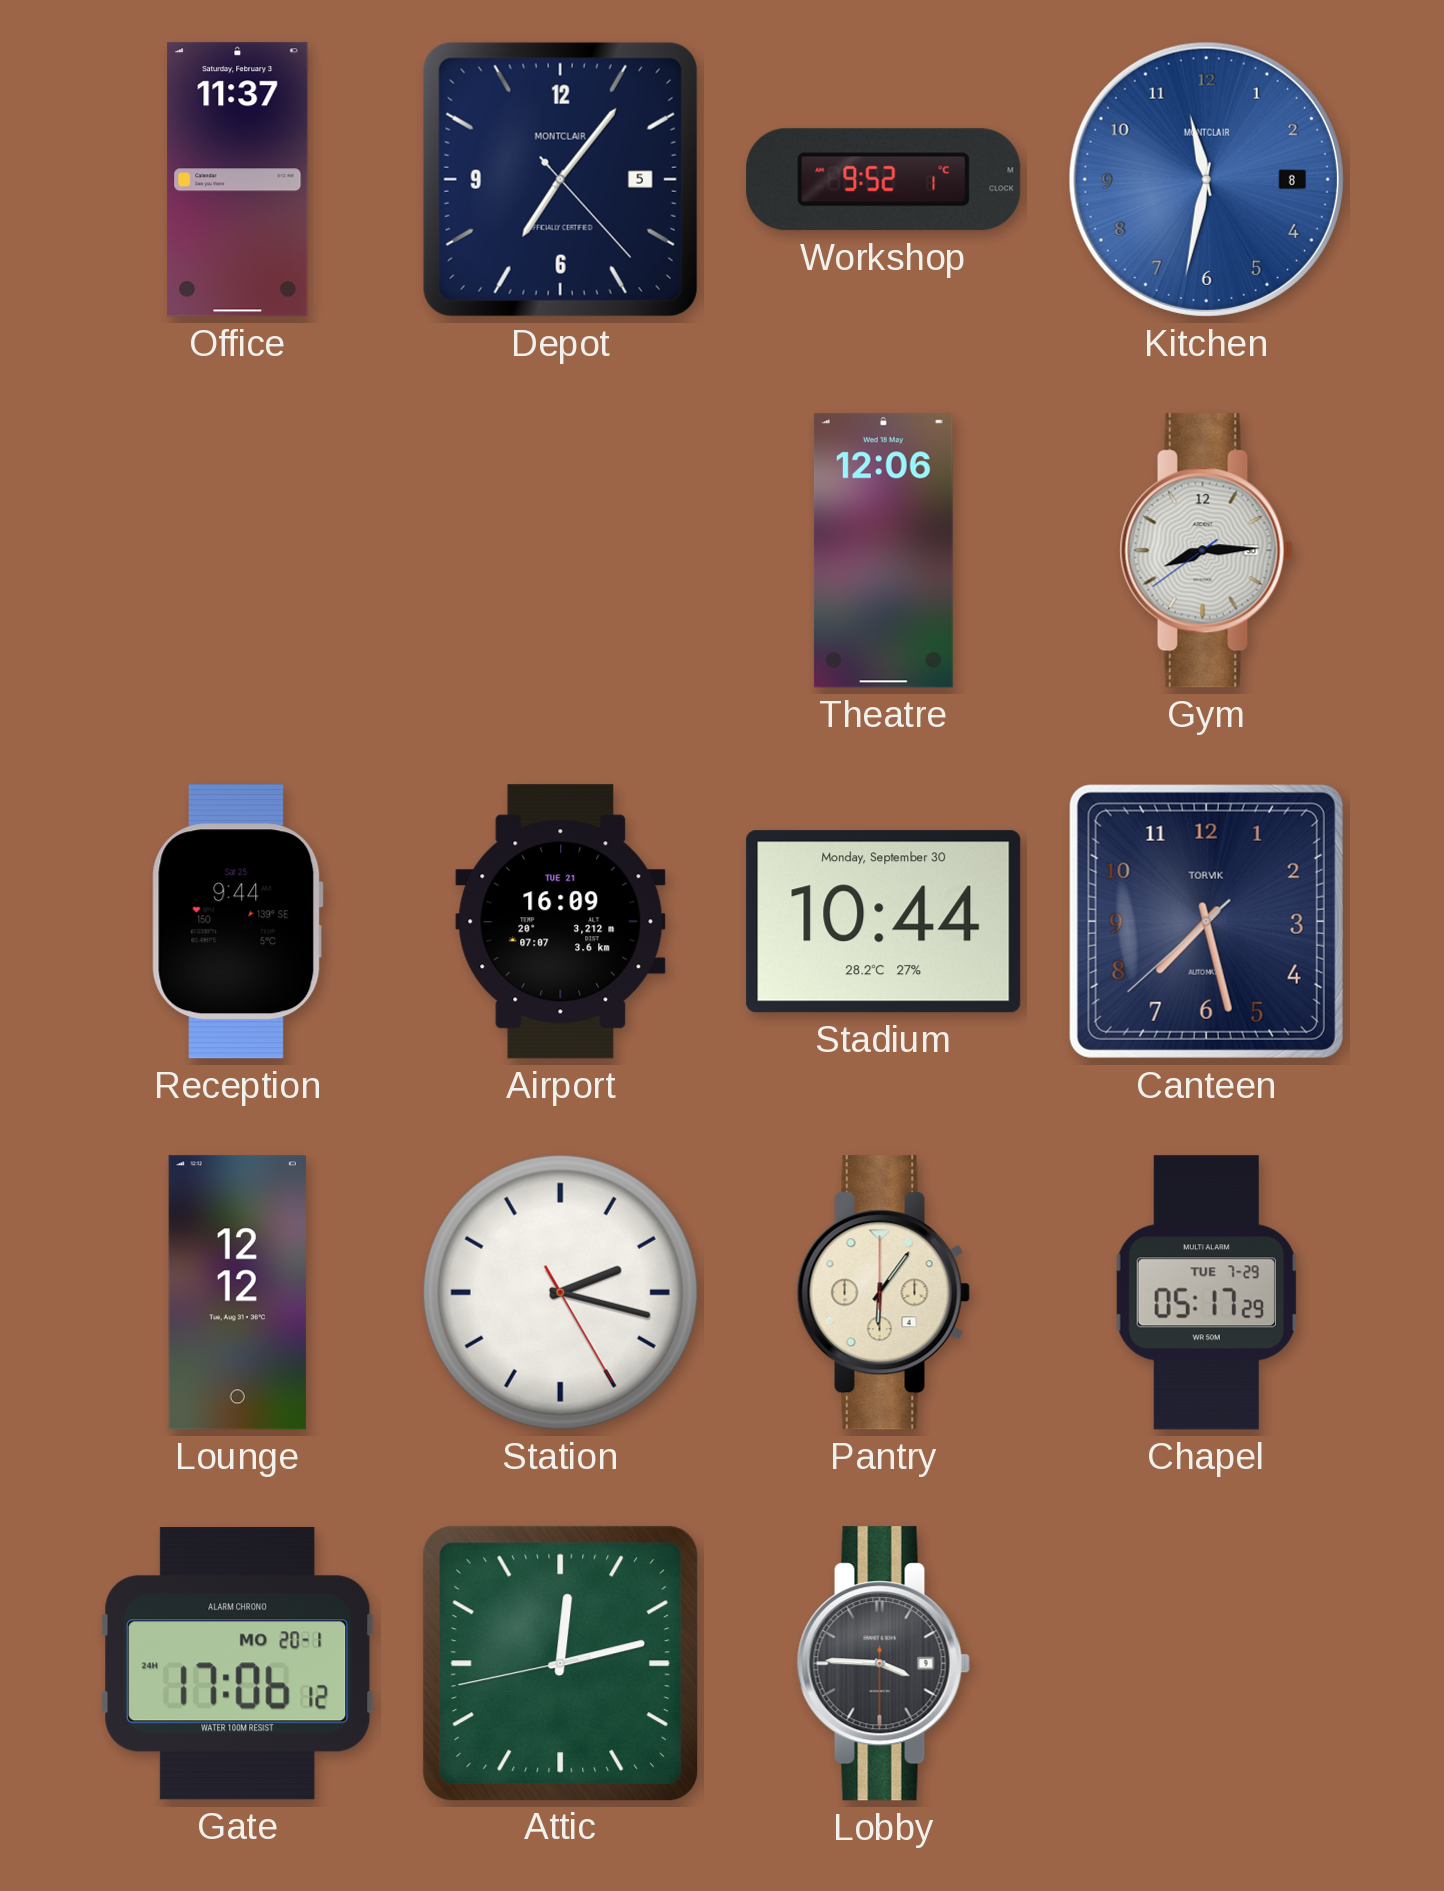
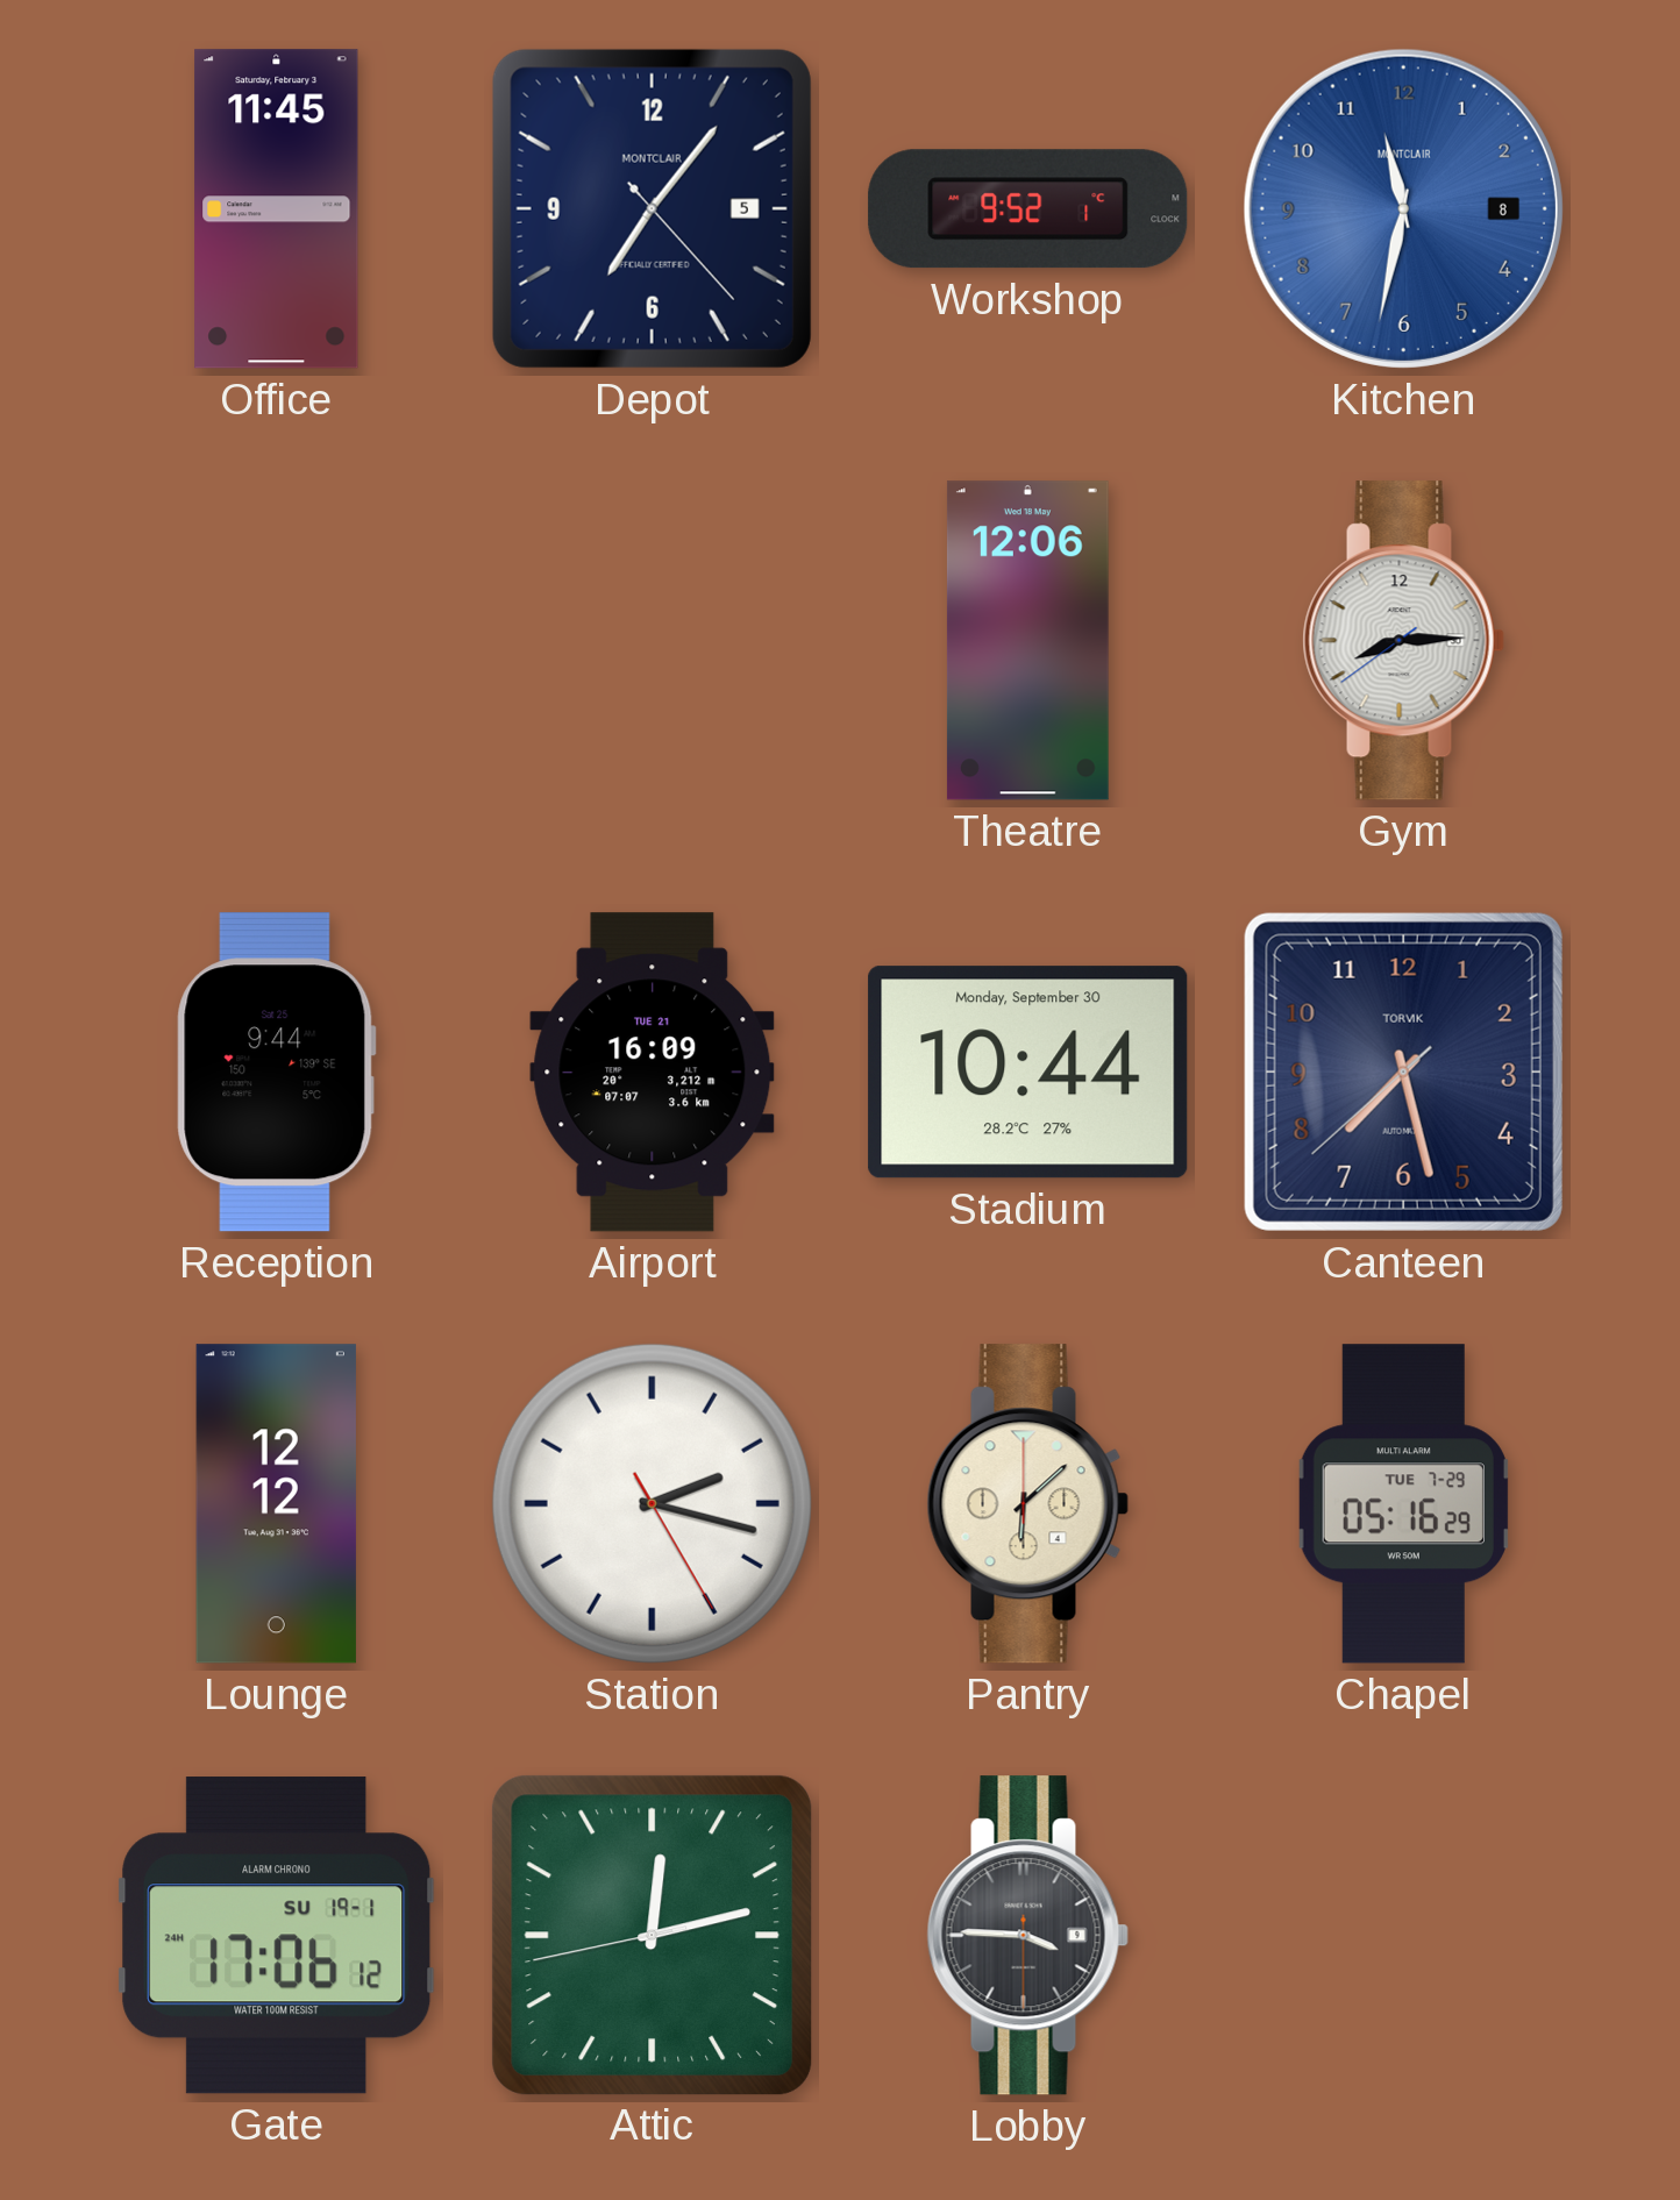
Office: 11:37 -> 11:45
Pantry: 6:06 -> 6:08
Chapel: 05:17 -> 05:16
Gate date: MO 20-1 -> SU 19-1
